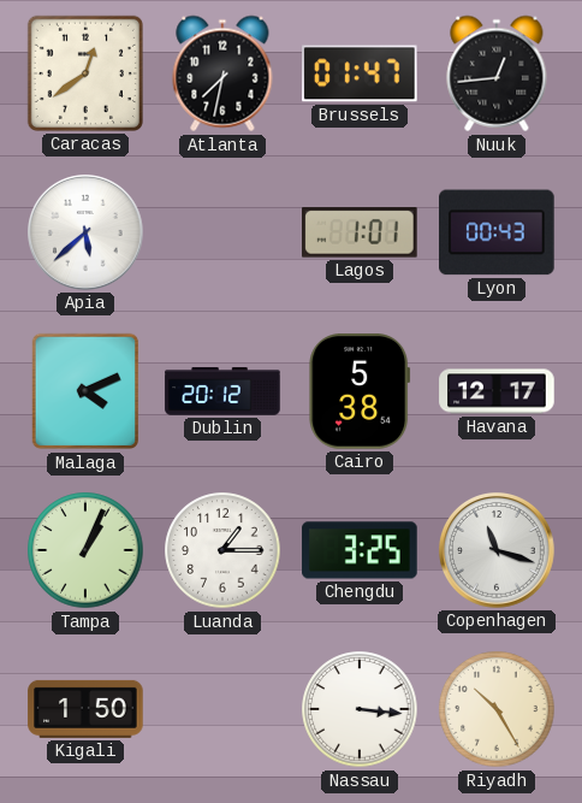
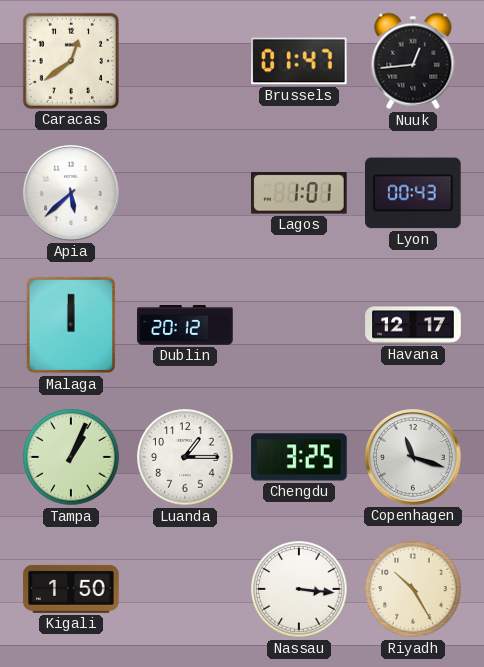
Atlanta: 7:32 -> none
Malaga: 4:11 -> 12:00
Cairo: 5:38 -> none
